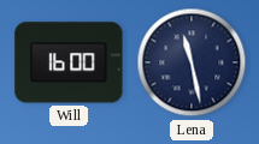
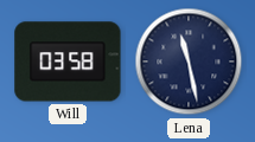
Will: 16:00 -> 03:58
